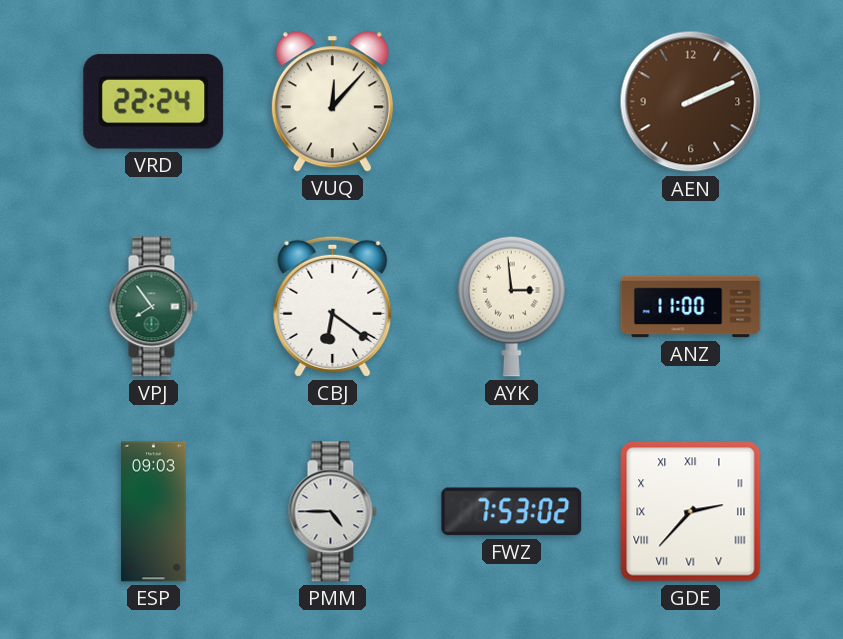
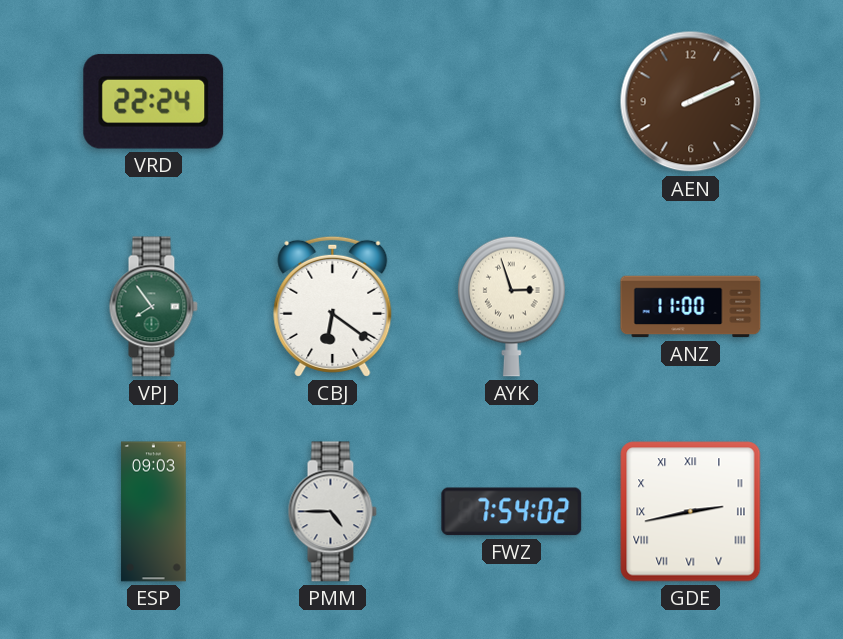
VUQ: 12:07 -> none
AYK: 2:59 -> 2:57
FWZ: 7:53 -> 7:54
GDE: 2:37 -> 2:43
